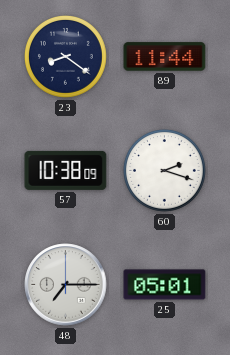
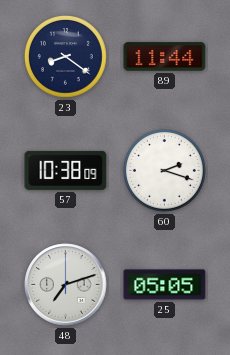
48: 7:15 -> 7:12
25: 05:01 -> 05:05
